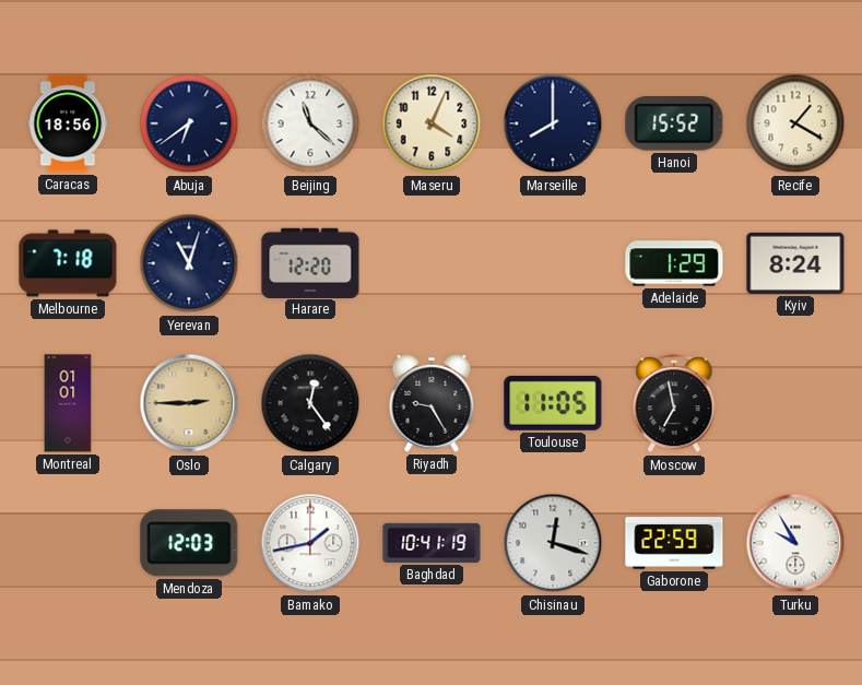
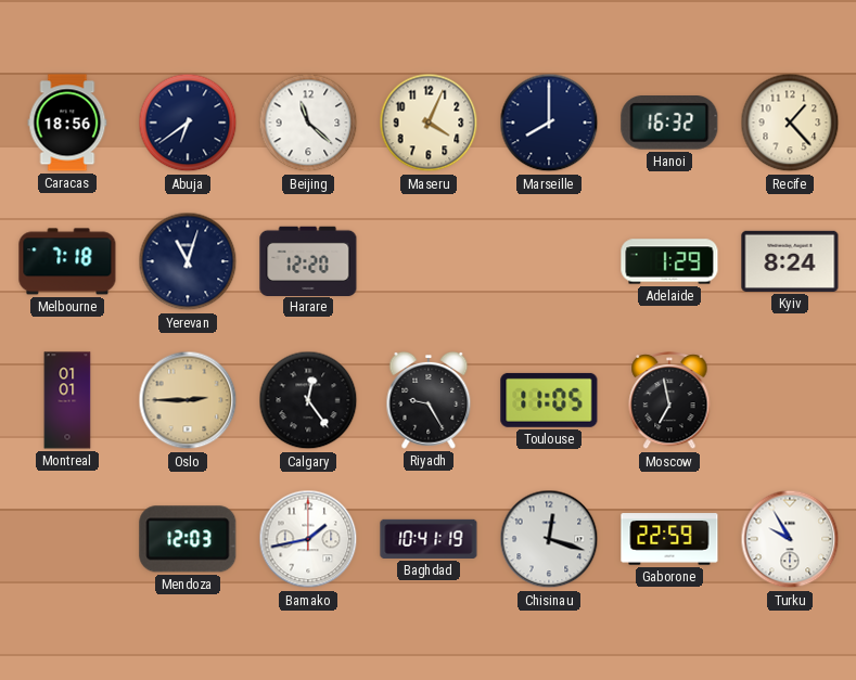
Hanoi: 15:52 -> 16:32
Recife: 1:20 -> 1:23
